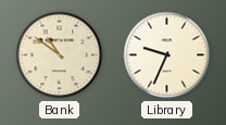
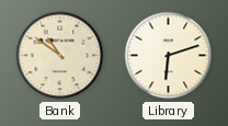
Library: 9:34 -> 6:12
